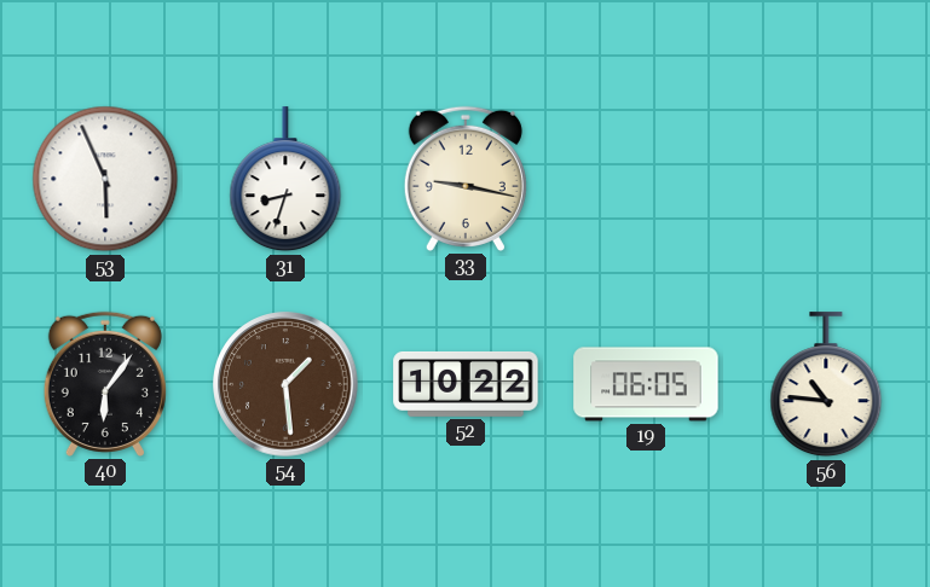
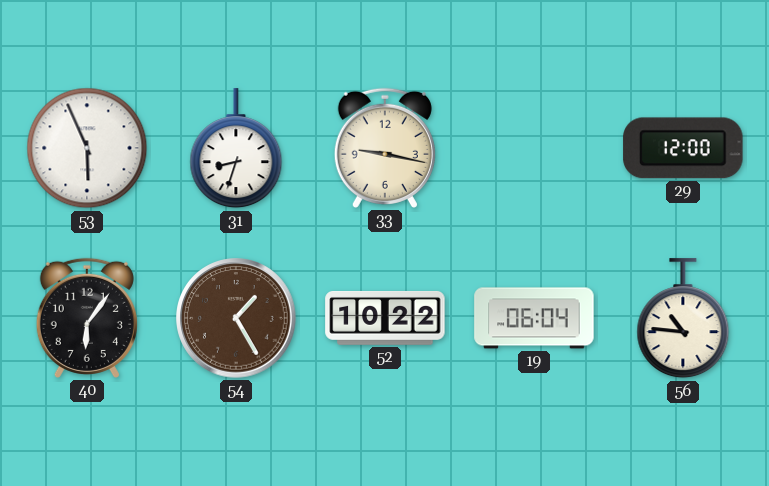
29: none -> 12:00
54: 1:29 -> 1:25
19: 06:05 -> 06:04
